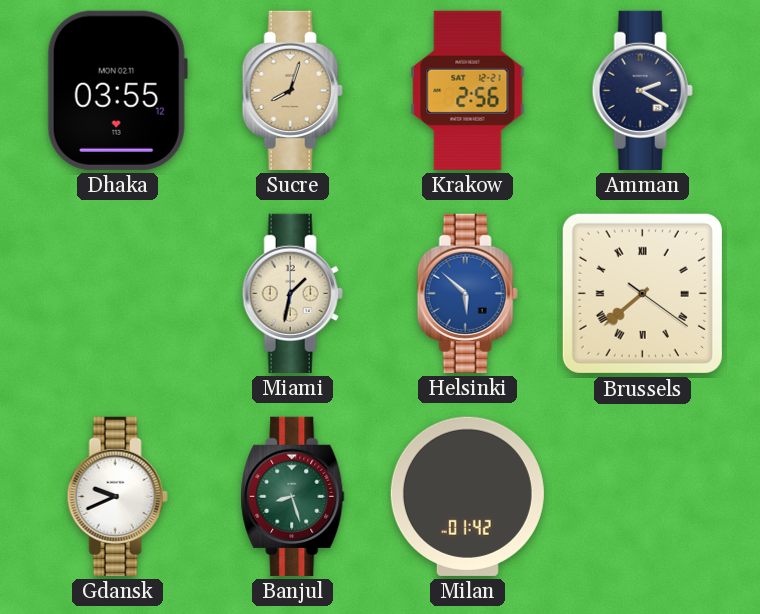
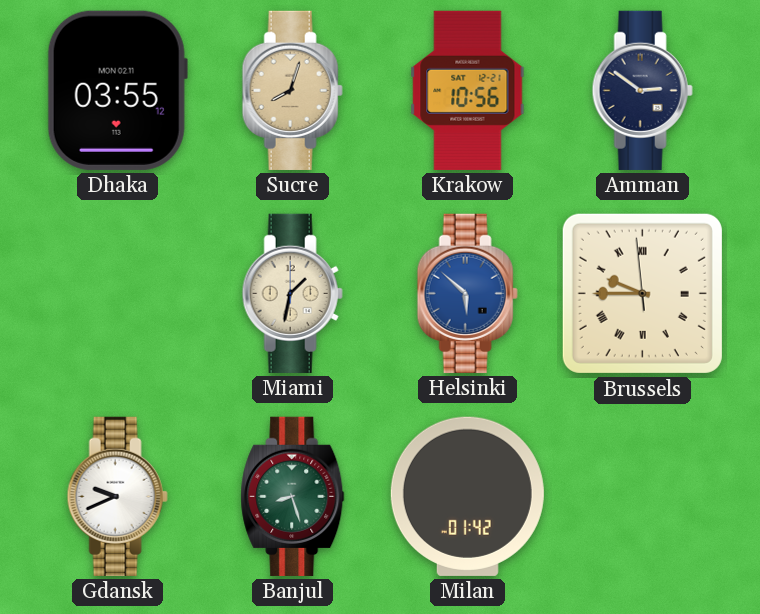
Krakow: 2:56 -> 10:56
Amman: 2:20 -> 2:51
Brussels: 7:38 -> 9:44
